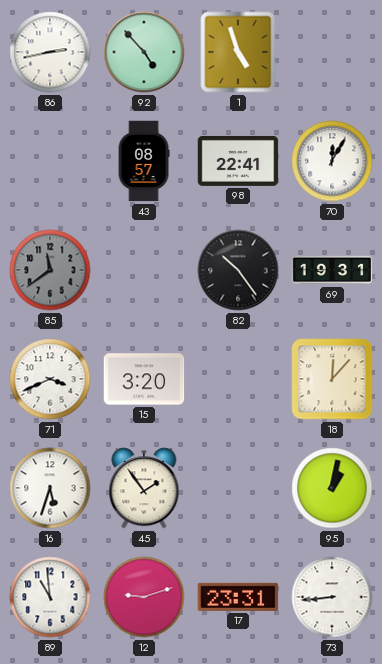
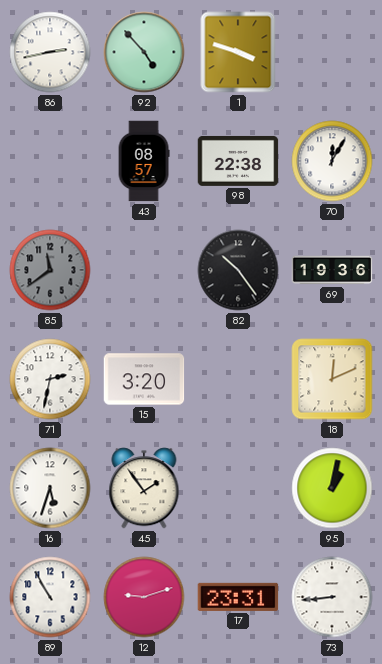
1: 4:57 -> 3:48
98: 22:41 -> 22:38
69: 19:31 -> 19:36
71: 3:41 -> 2:32
18: 12:07 -> 12:11
89: 10:59 -> 10:55
